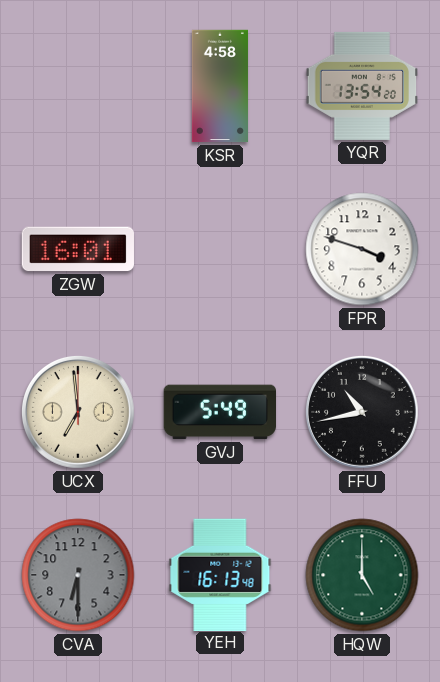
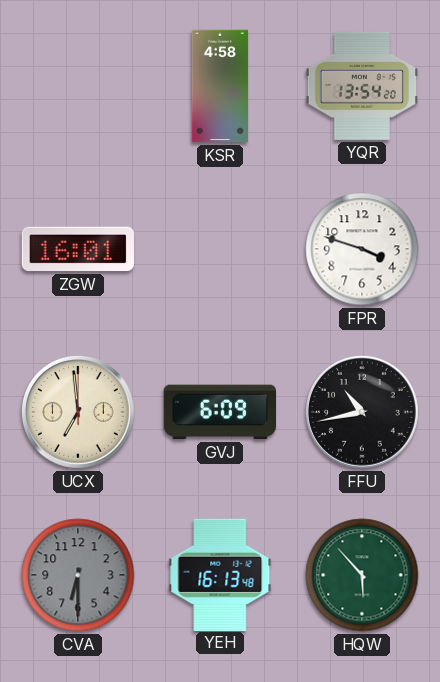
GVJ: 5:49 -> 6:09
HQW: 5:00 -> 5:53
